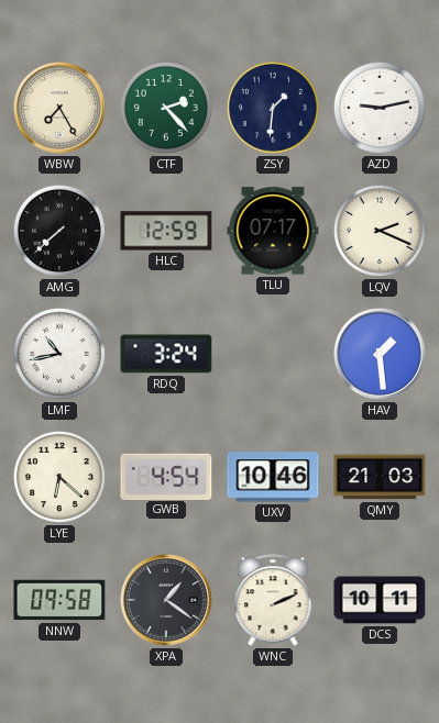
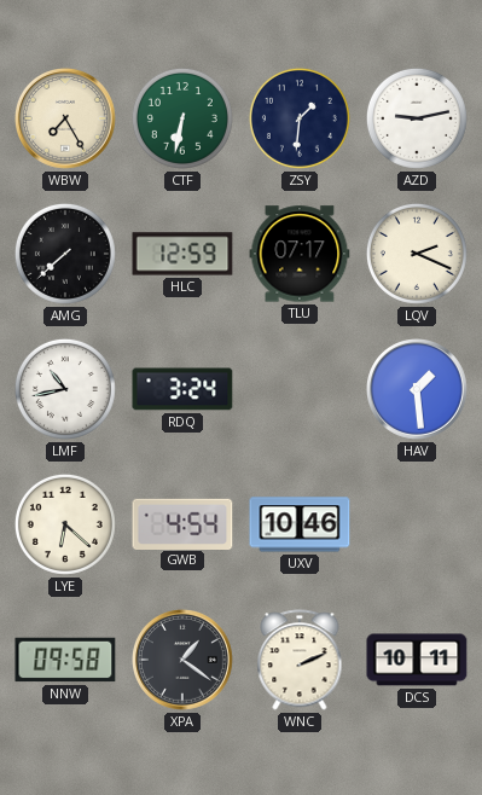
CTF: 2:23 -> 6:32
QMY: 21:03 -> none
